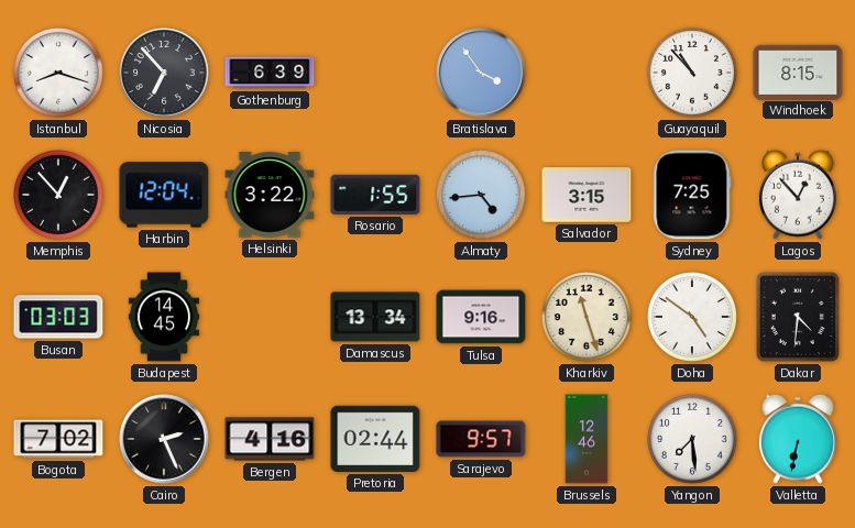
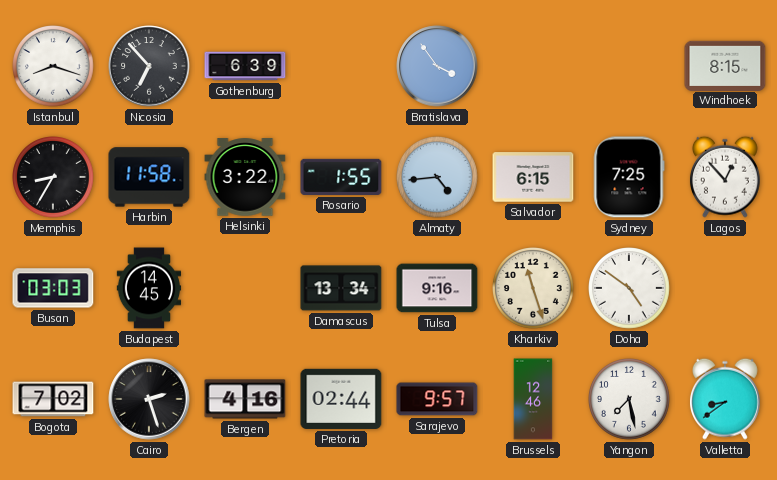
Guayaquil: 10:53 -> none
Memphis: 12:53 -> 8:35
Harbin: 12:04 -> 11:58
Salvador: 3:15 -> 6:15
Dakar: 4:31 -> none
Cairo: 2:26 -> 2:27
Yangon: 7:29 -> 7:28
Valletta: 6:32 -> 8:39
